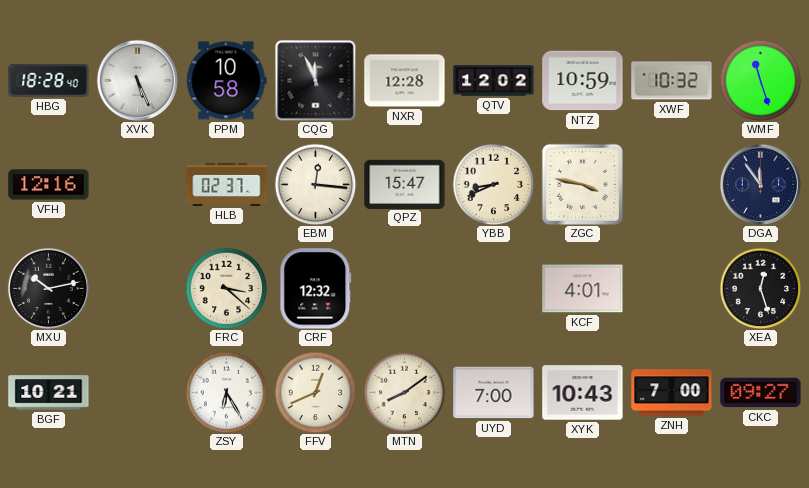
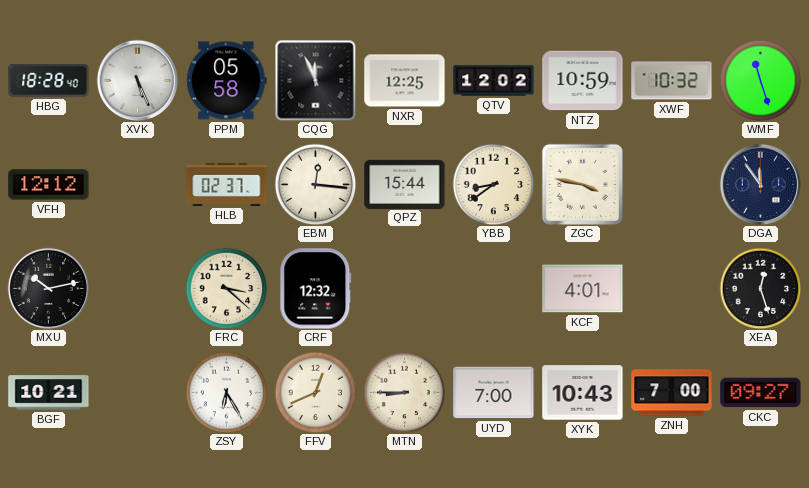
PPM: 10:58 -> 05:58
NXR: 12:28 -> 12:25
VFH: 12:16 -> 12:12
QPZ: 15:47 -> 15:44
YBB: 8:41 -> 8:39
MTN: 8:09 -> 8:45
